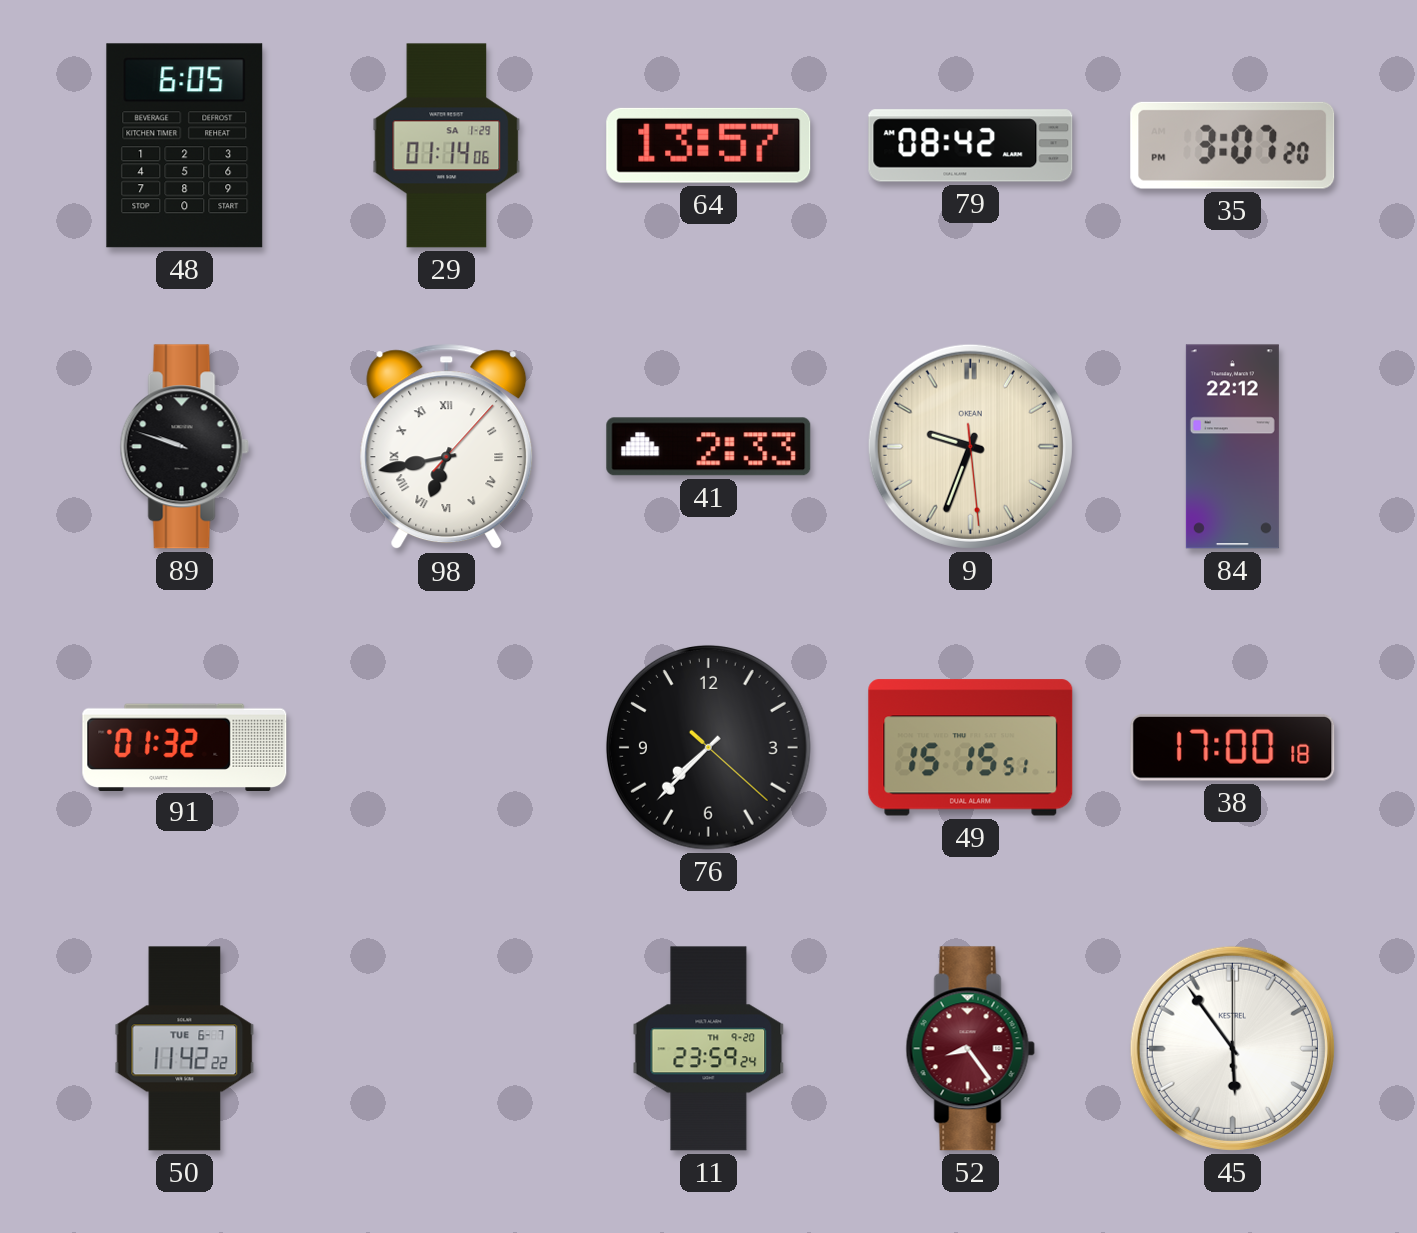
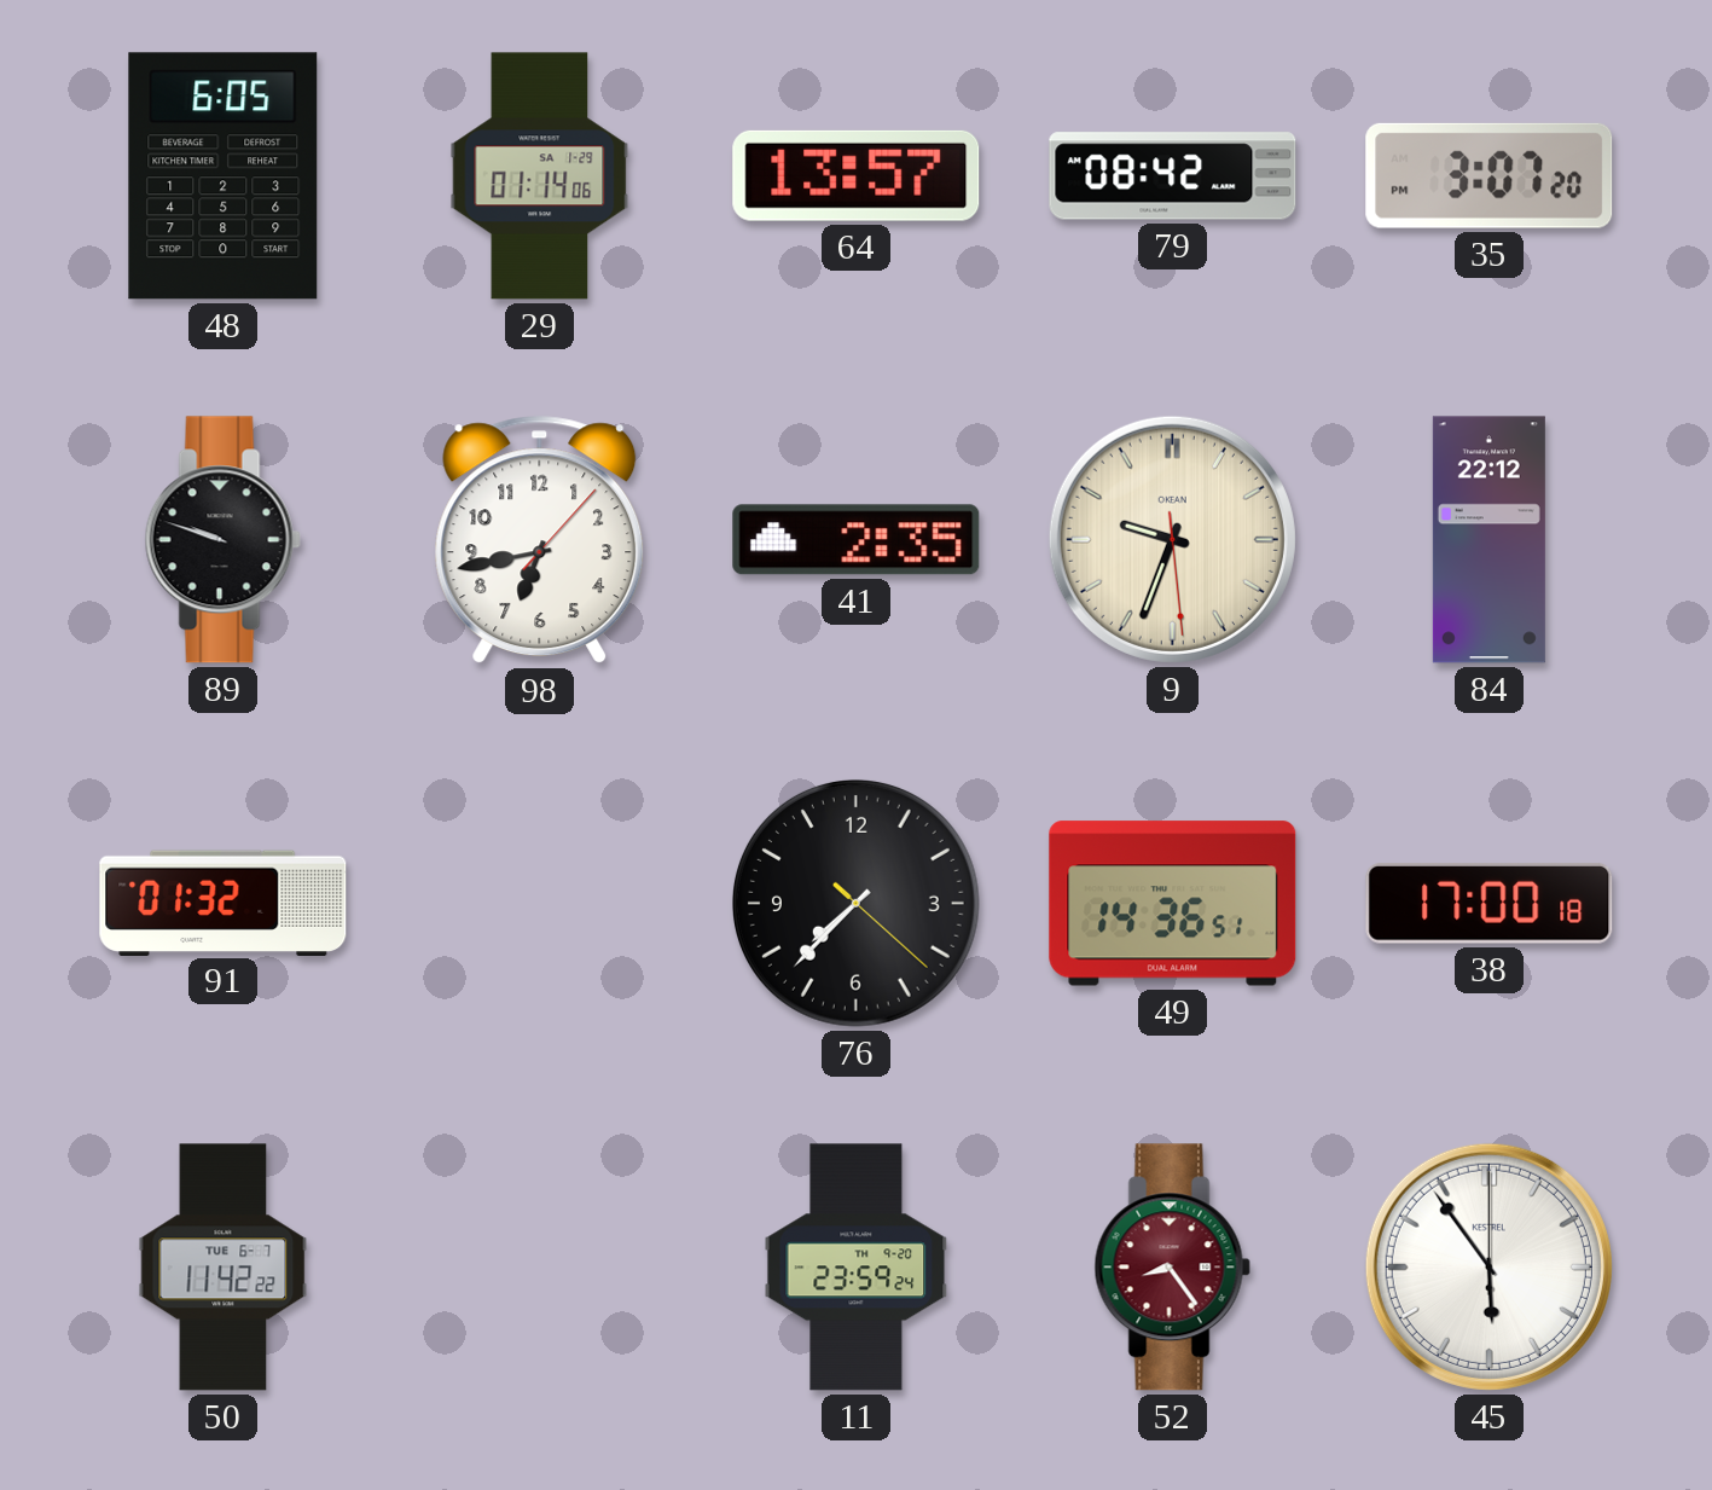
98 numerals: Roman -> Arabic
41: 2:33 -> 2:35
49: 15:15 -> 14:36
